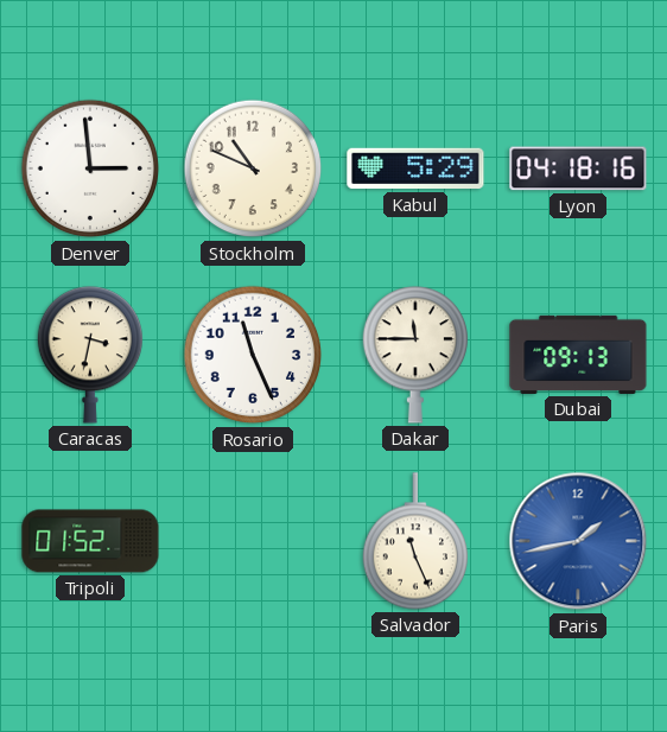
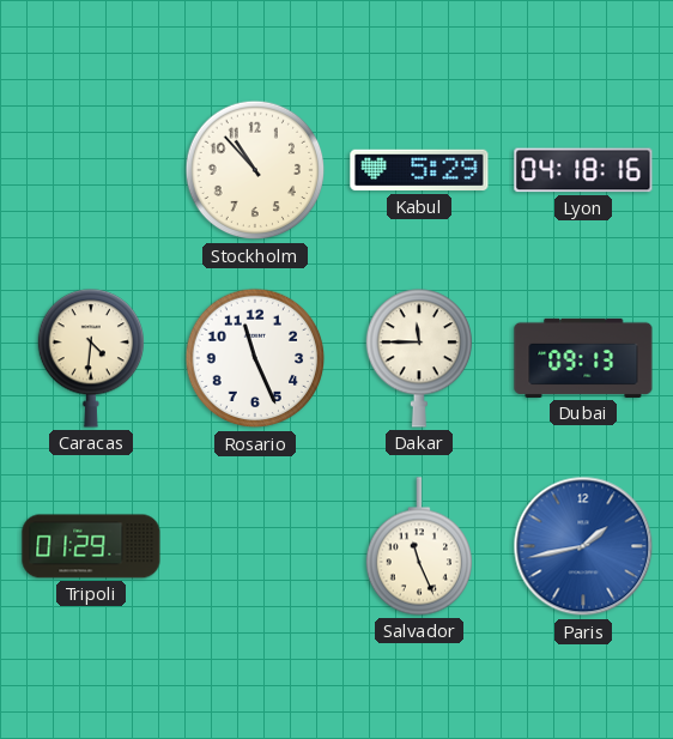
Denver: 2:59 -> none
Stockholm: 10:49 -> 10:53
Caracas: 3:32 -> 4:31
Tripoli: 01:52 -> 01:29
